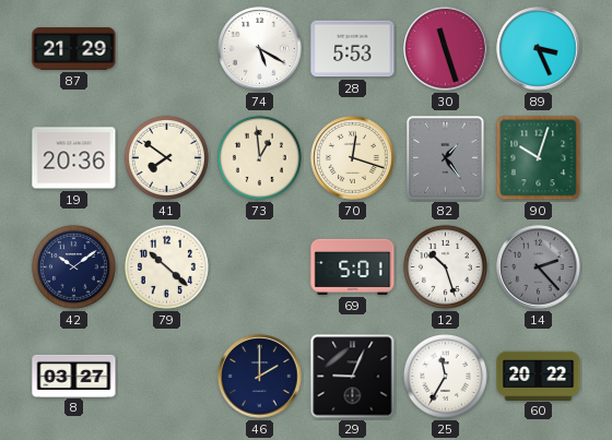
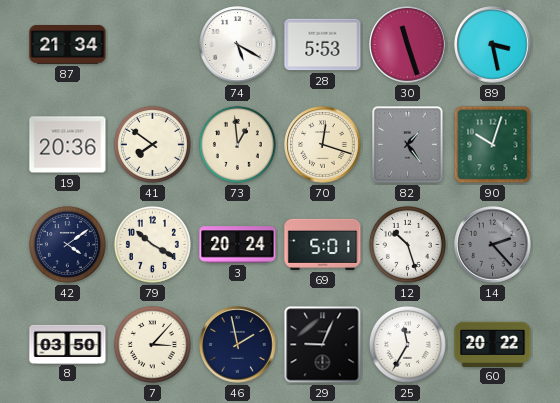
87: 21:29 -> 21:34
89: 3:26 -> 3:28
42: 10:09 -> 4:09
79: 10:22 -> 10:20
3: none -> 20:24
8: 03:27 -> 03:50
7: none -> 3:07
46: 2:00 -> 1:58
